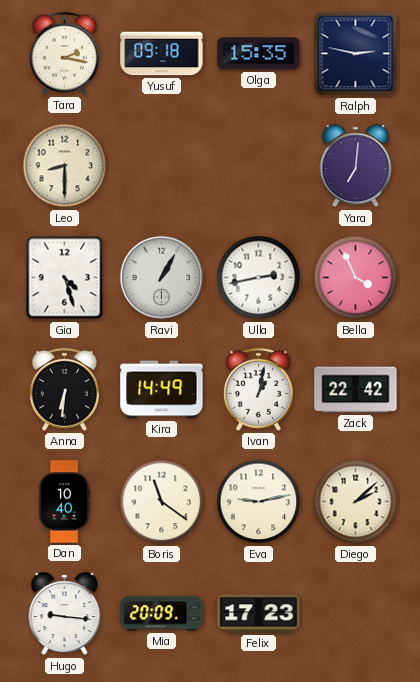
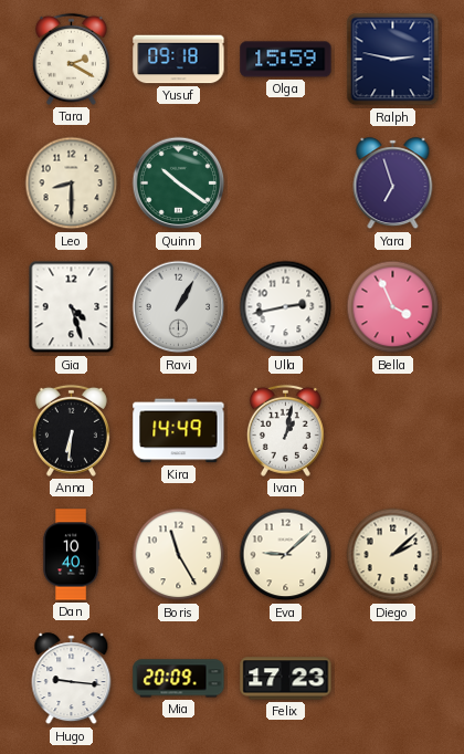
Tara: 2:17 -> 2:20
Olga: 15:35 -> 15:59
Quinn: none -> 10:21
Yara: 7:01 -> 6:57
Zack: 22:42 -> none
Boris: 11:21 -> 11:25
Eva: 9:13 -> 9:08
